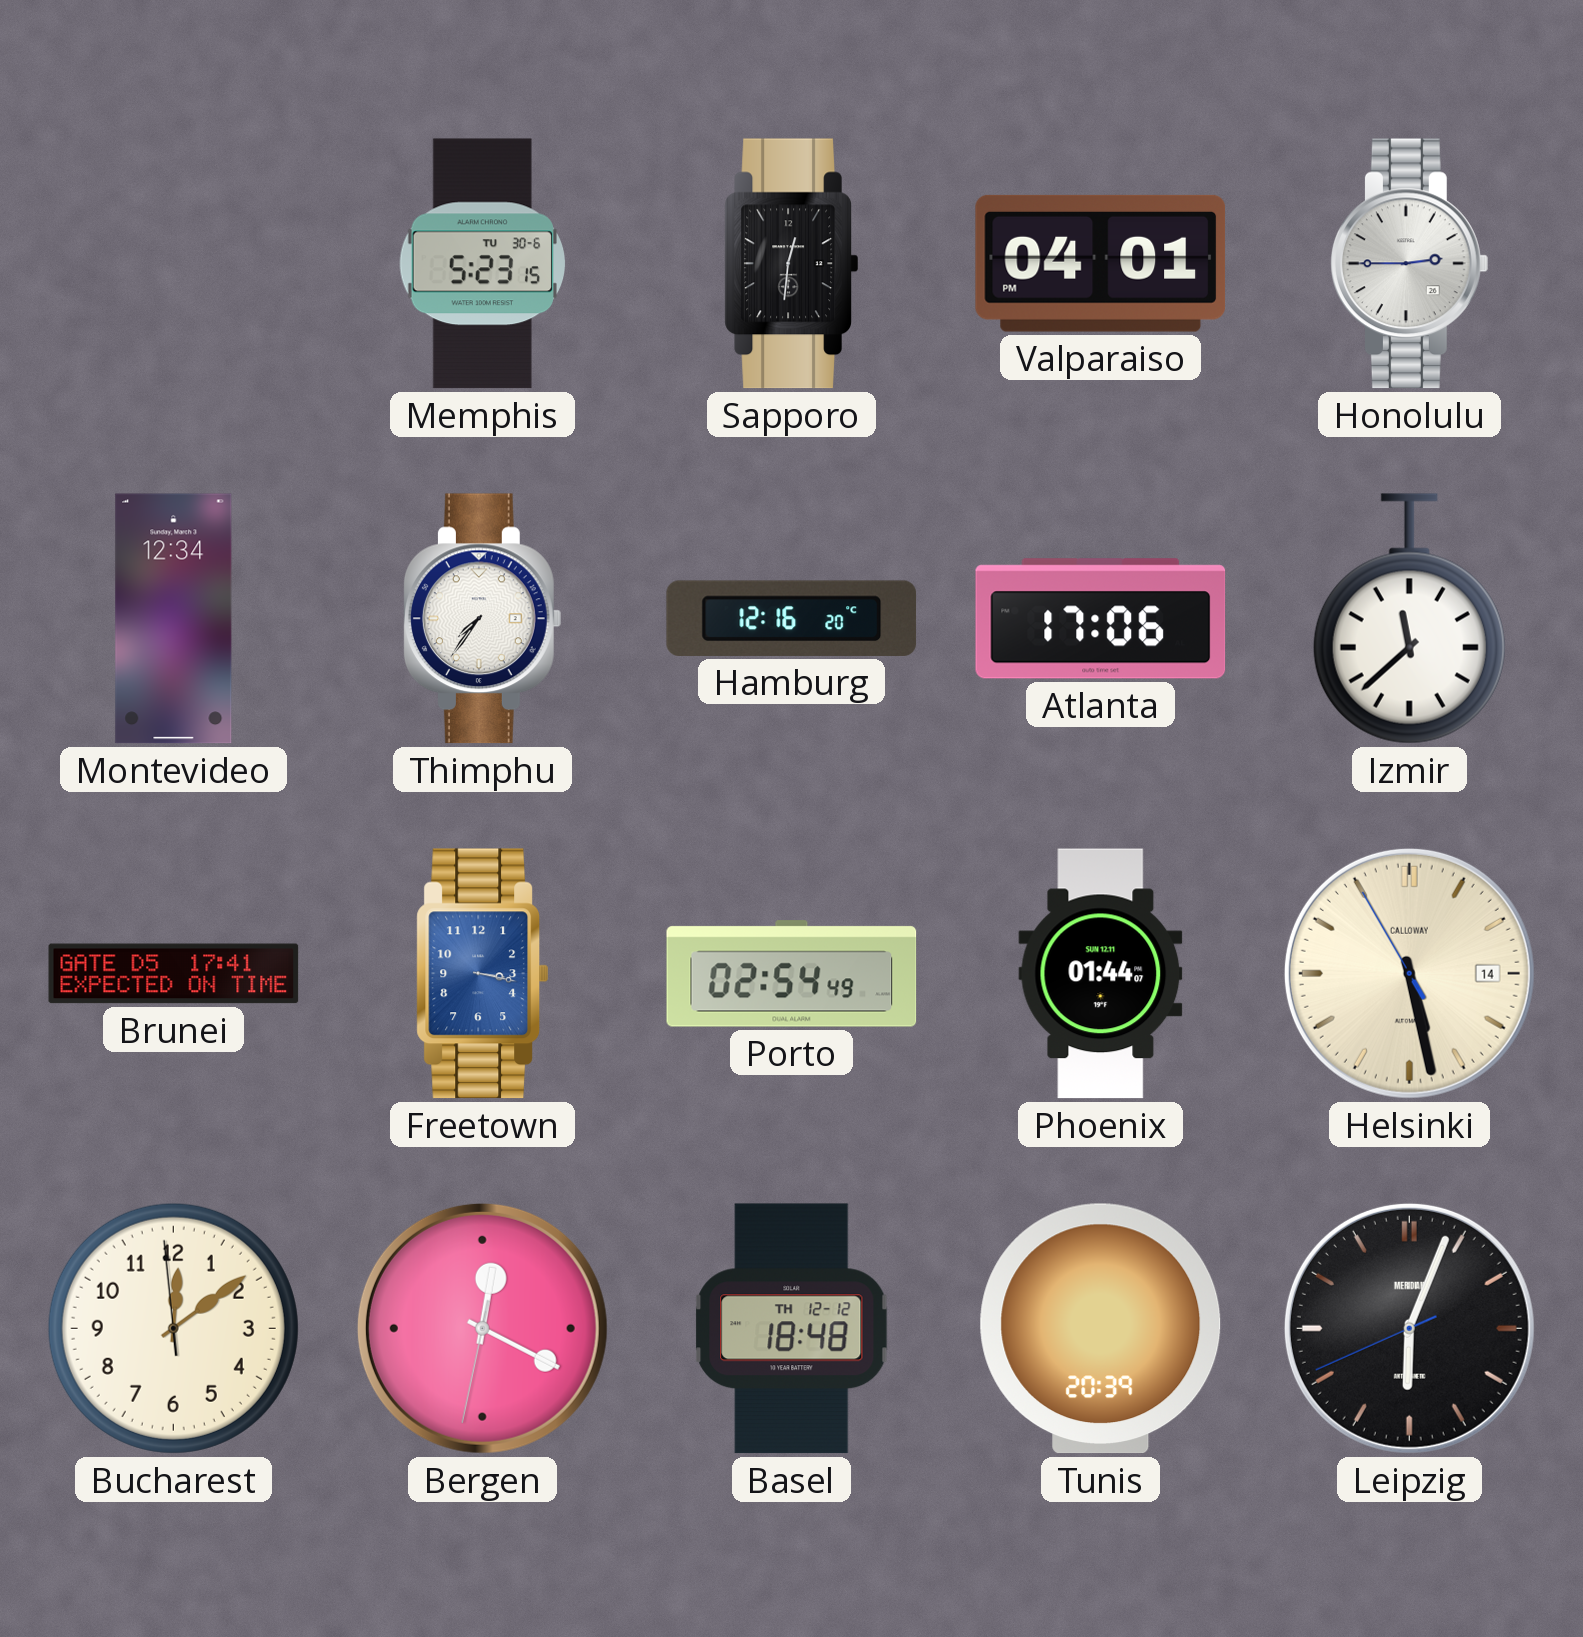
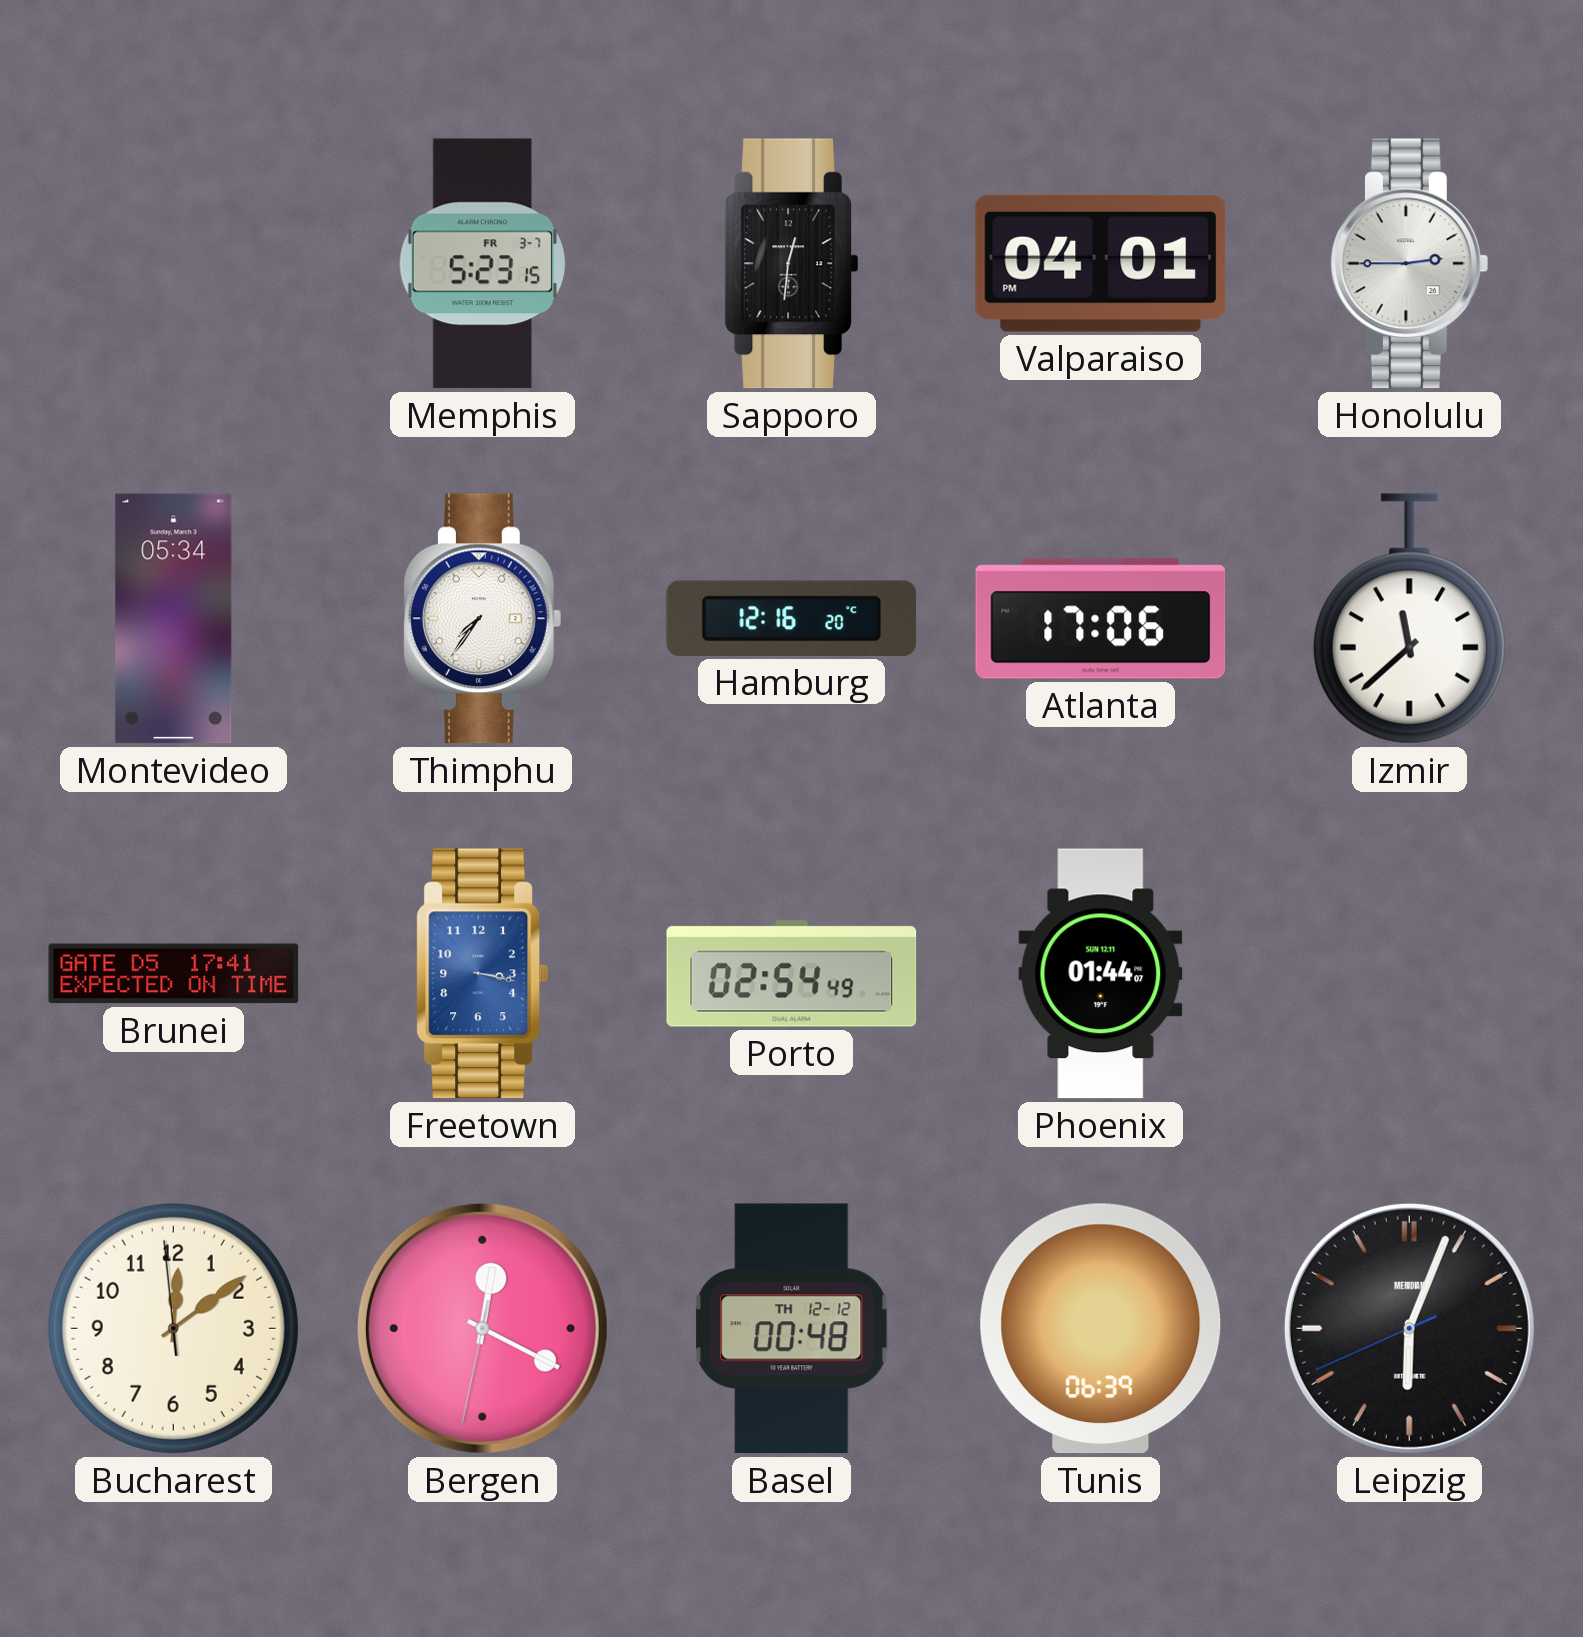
Memphis date: TU 30-6 -> FR 3-7
Montevideo: 12:34 -> 05:34
Helsinki: 5:27 -> none
Basel: 18:48 -> 00:48
Tunis: 20:39 -> 06:39
